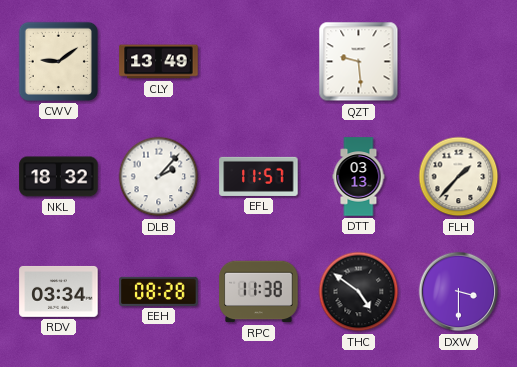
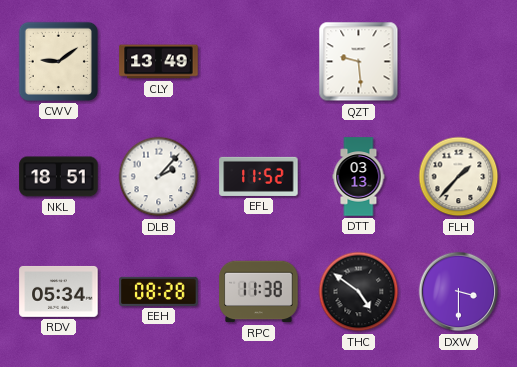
NKL: 18:32 -> 18:51
EFL: 11:57 -> 11:52
RDV: 03:34 -> 05:34
